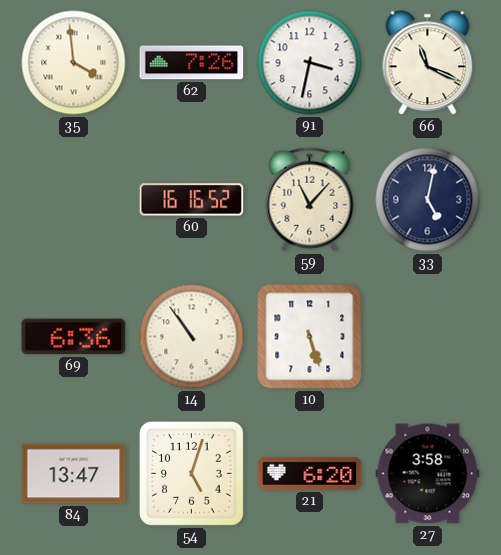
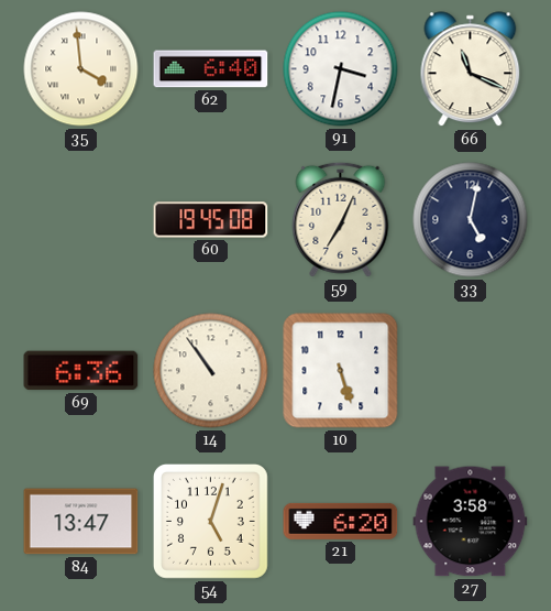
62: 7:26 -> 6:40
60: 16:16 -> 19:45
59: 11:07 -> 7:04
